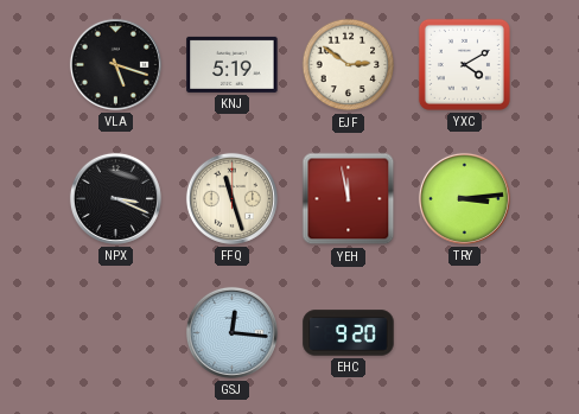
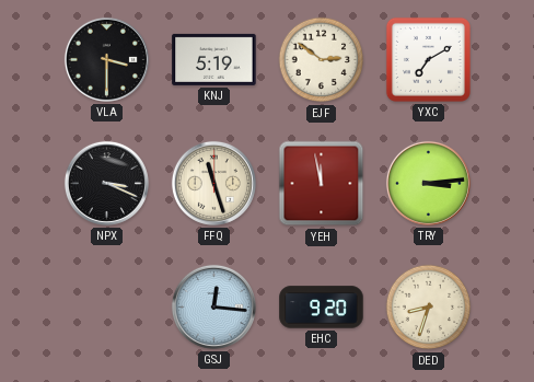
VLA: 5:18 -> 3:30
YXC: 4:10 -> 7:10
DED: none -> 8:33
